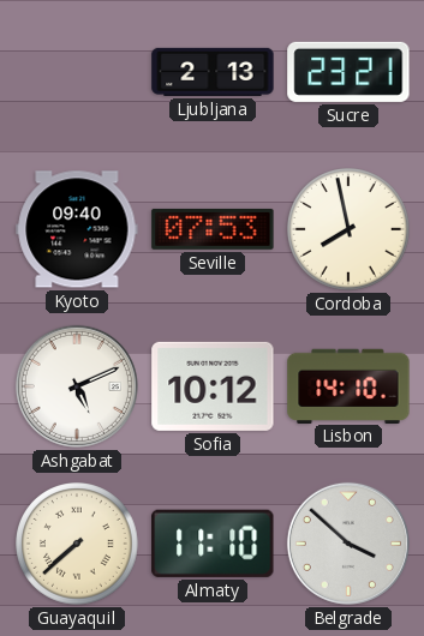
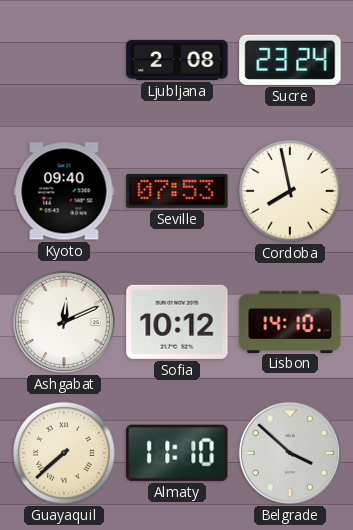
Ljubljana: 2:13 -> 2:08
Sucre: 23:21 -> 23:24
Ashgabat: 5:11 -> 12:11
